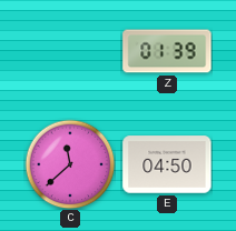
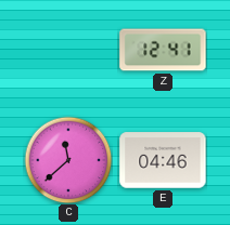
Z: 01:39 -> 12:41
E: 04:50 -> 04:46
